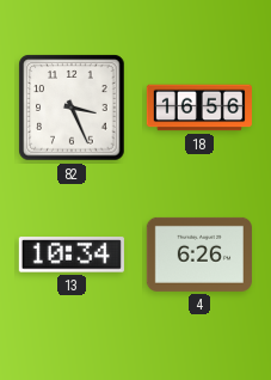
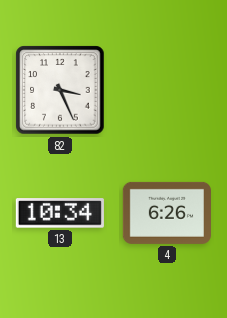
18: 16:56 -> none
